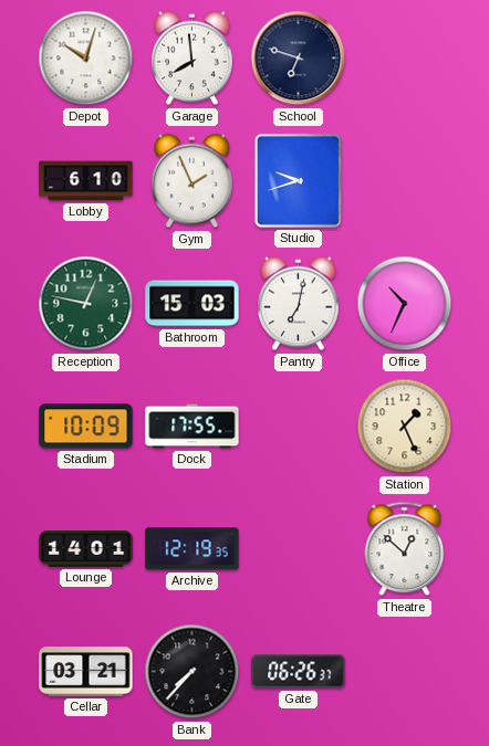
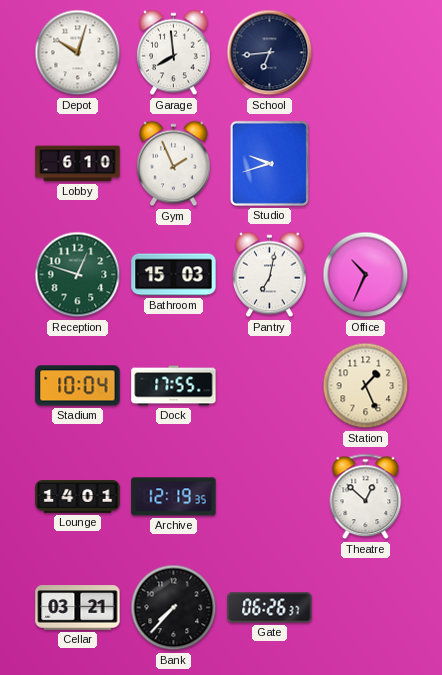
School: 6:48 -> 6:44
Reception: 12:47 -> 12:48
Stadium: 10:09 -> 10:04
